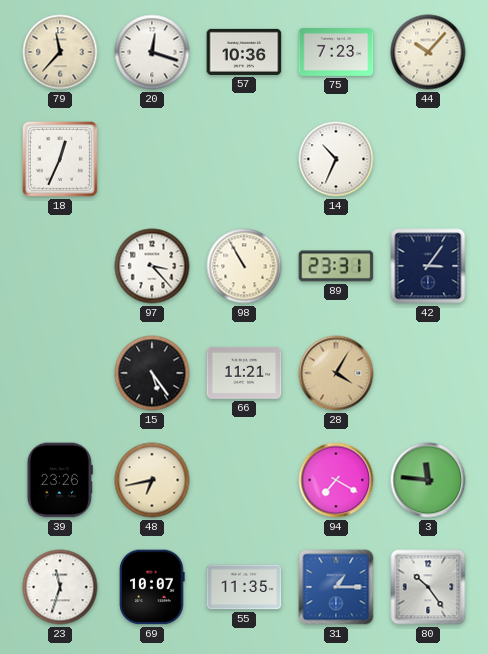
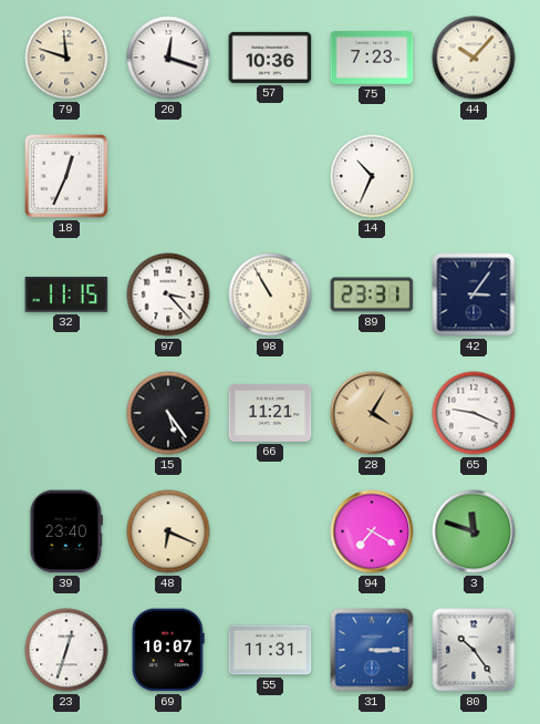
79: 11:37 -> 11:48
32: none -> 11:15
65: none -> 9:19
39: 23:26 -> 23:40
48: 6:43 -> 6:19
3: 11:46 -> 11:48
23: 11:33 -> 12:33
55: 11:35 -> 11:31
31: 1:15 -> 3:15
